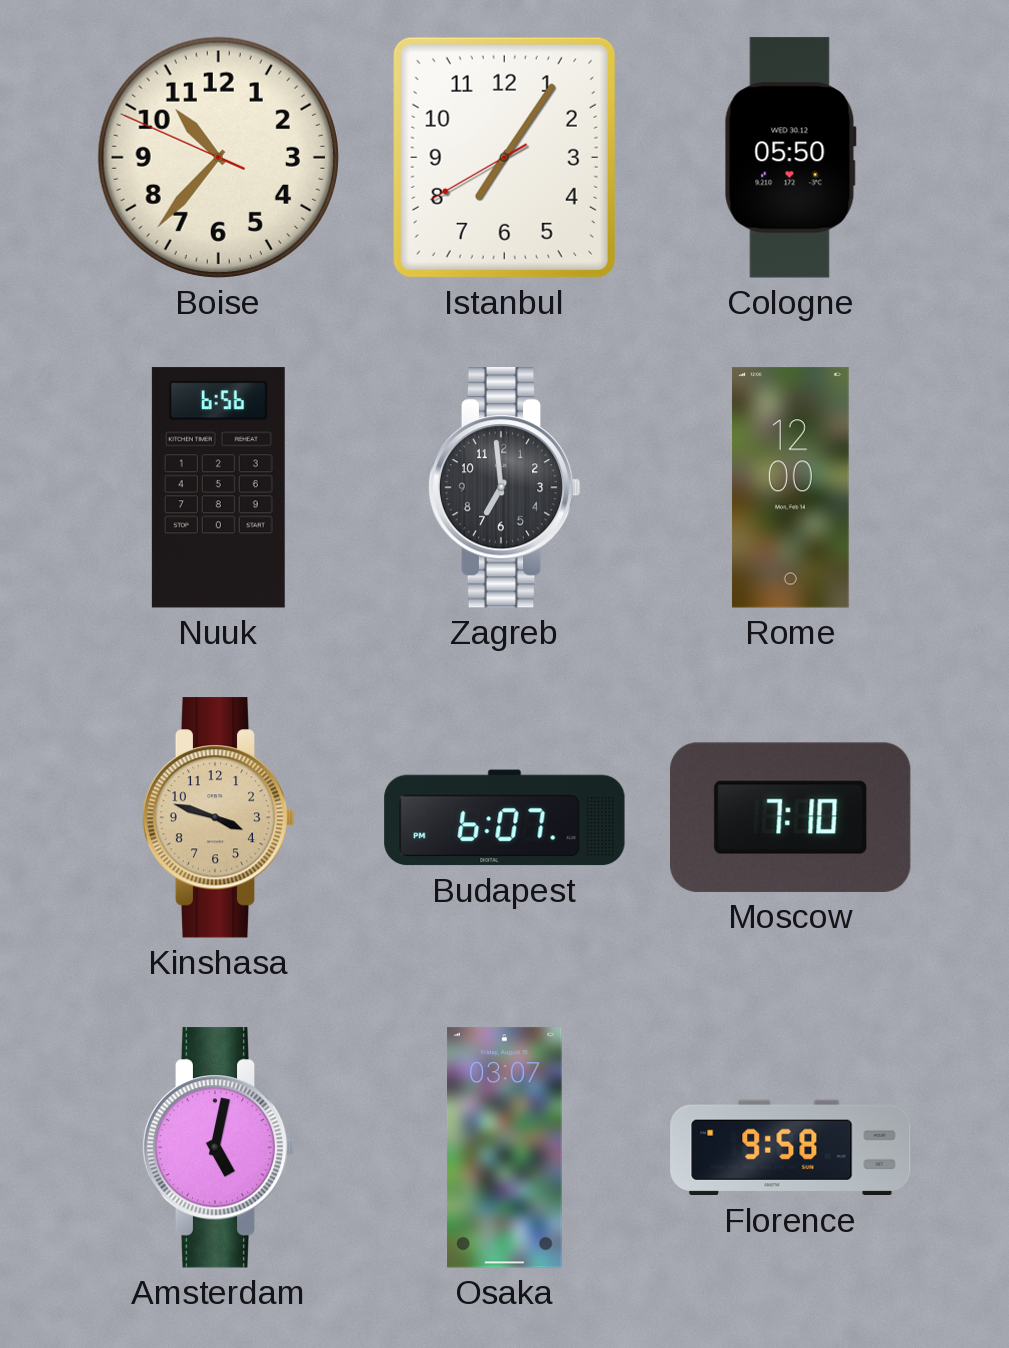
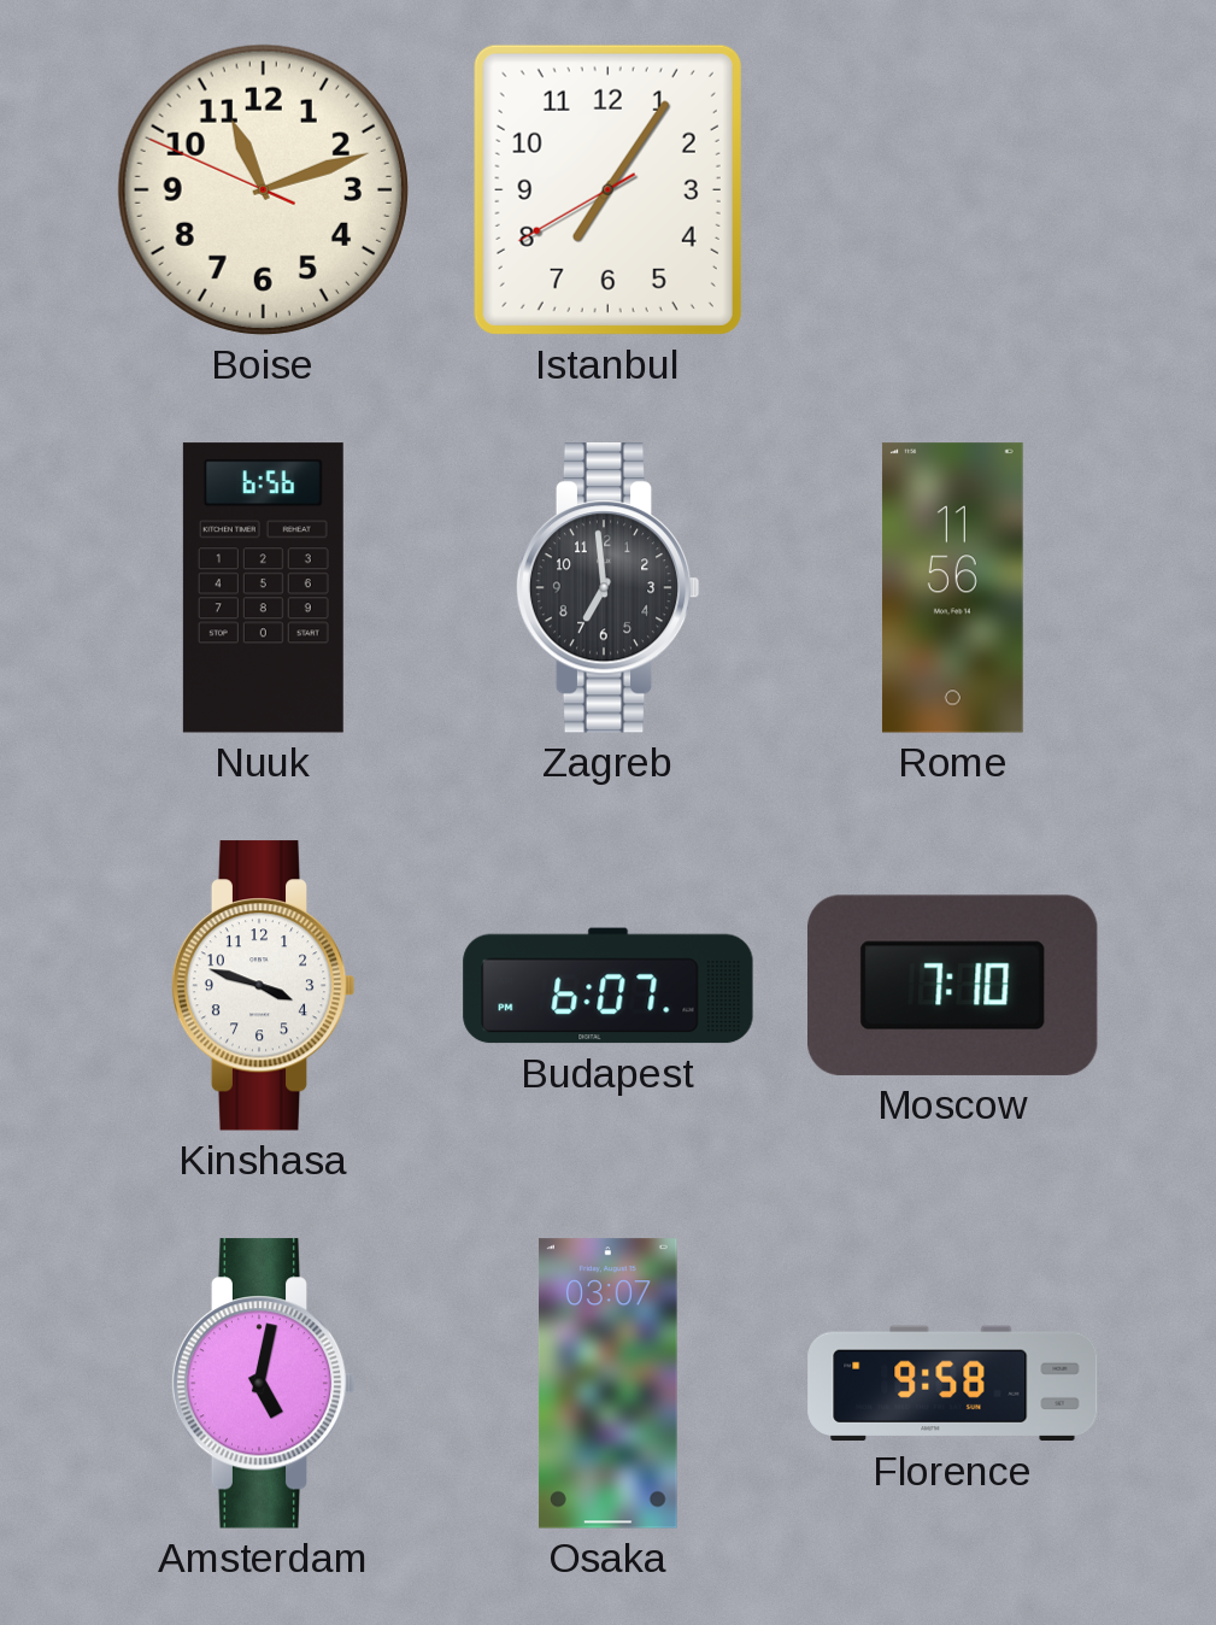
Boise: 10:36 -> 11:11
Cologne: 05:50 -> none
Rome: 12:00 -> 11:56
Kinshasa dial: champagne -> white
